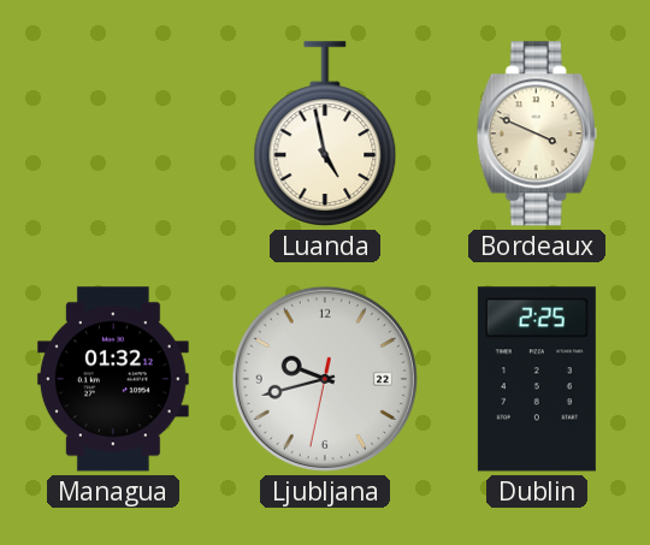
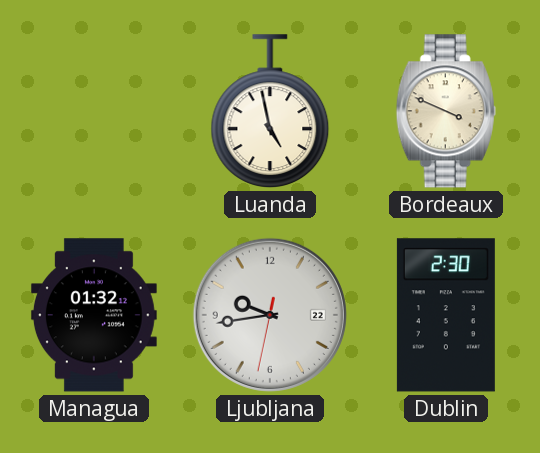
Ljubljana: 9:42 -> 9:43
Dublin: 2:25 -> 2:30
